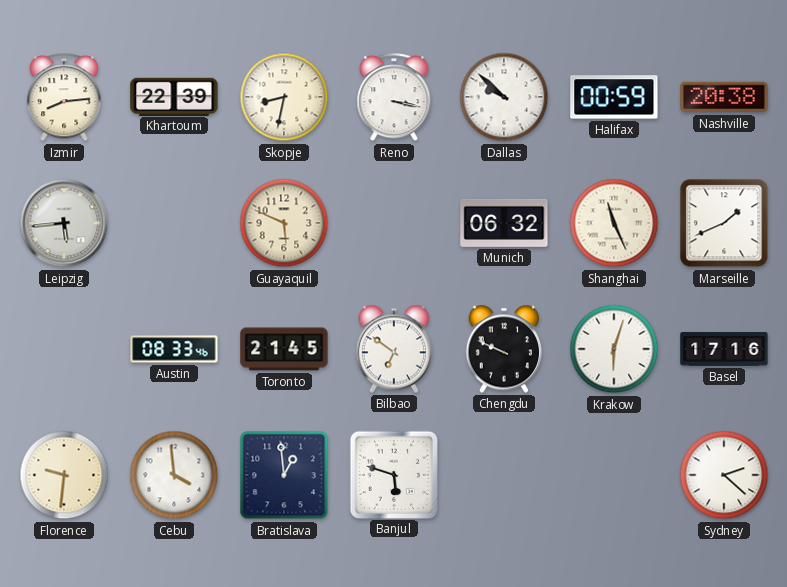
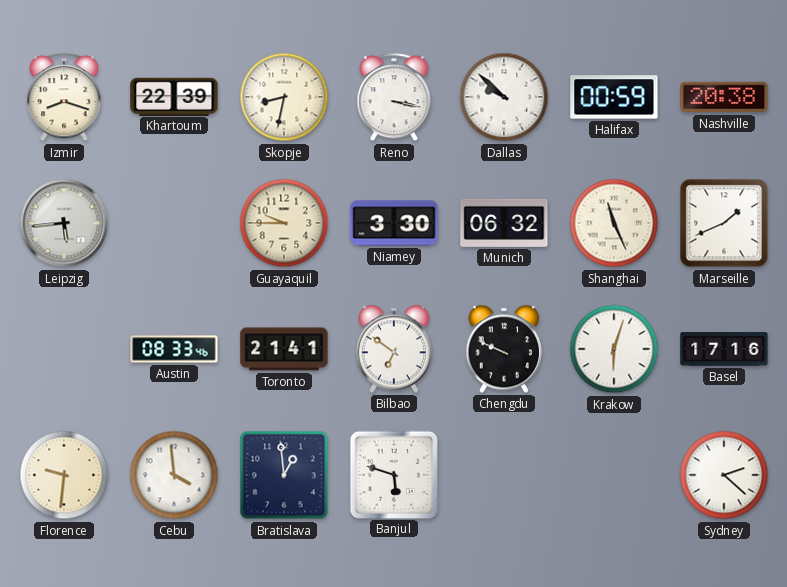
Izmir: 8:14 -> 8:18
Guayaquil: 5:49 -> 9:45
Niamey: none -> 3:30
Toronto: 21:45 -> 21:41
